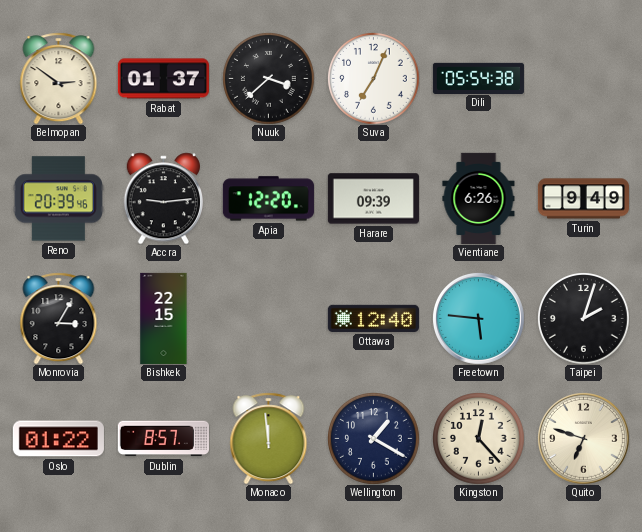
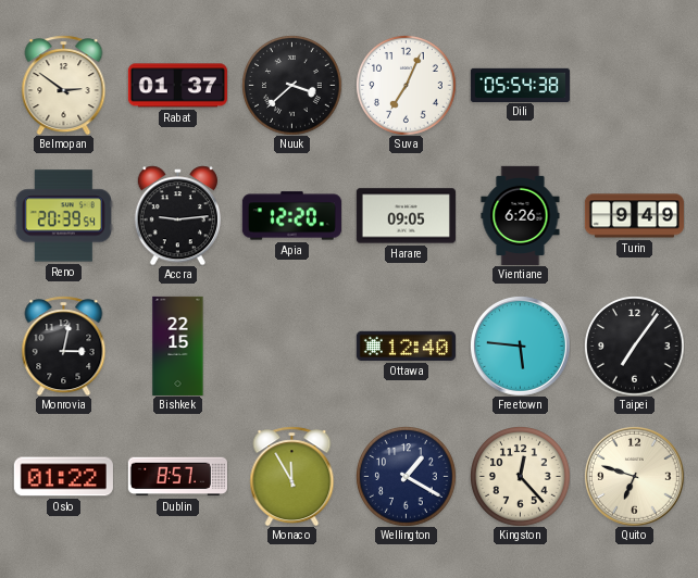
Reno: 20:39:46 -> 20:39:54
Harare: 09:39 -> 09:05
Monrovia: 3:05 -> 3:02
Taipei: 2:03 -> 7:06
Monaco: 11:59 -> 11:55
